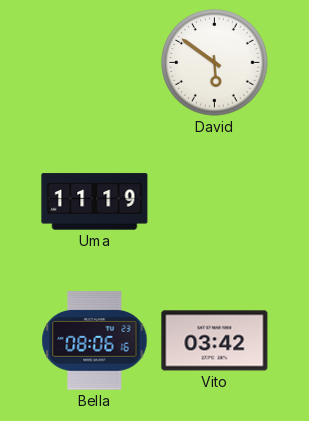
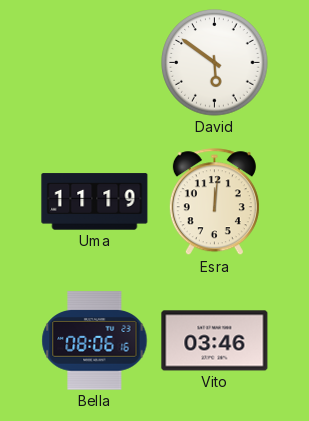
Esra: none -> 12:01
Vito: 03:42 -> 03:46
